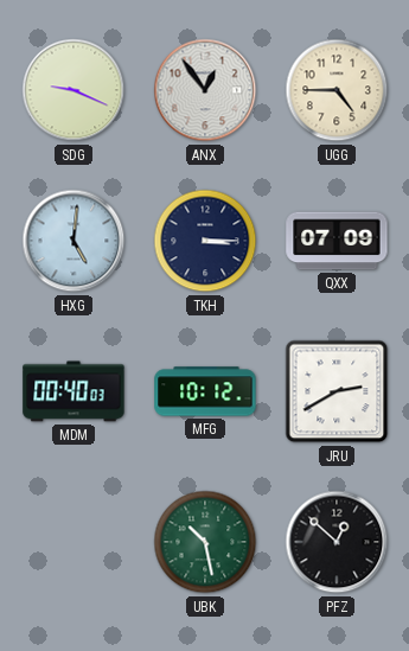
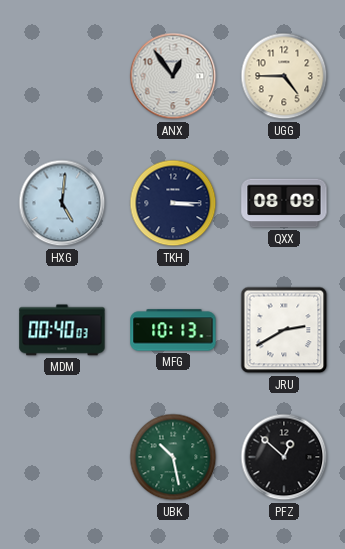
SDG: 9:19 -> none
QXX: 07:09 -> 08:09
MFG: 10:12 -> 10:13
